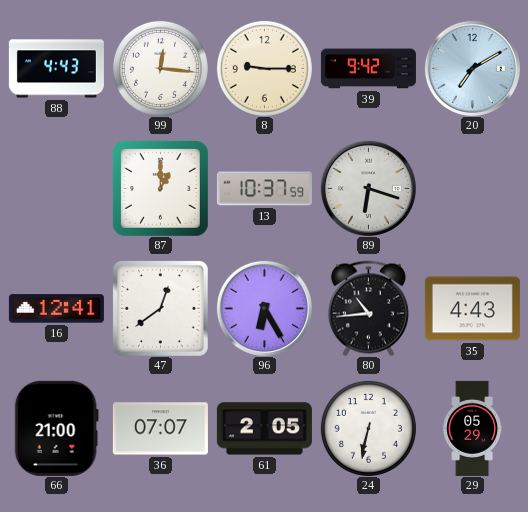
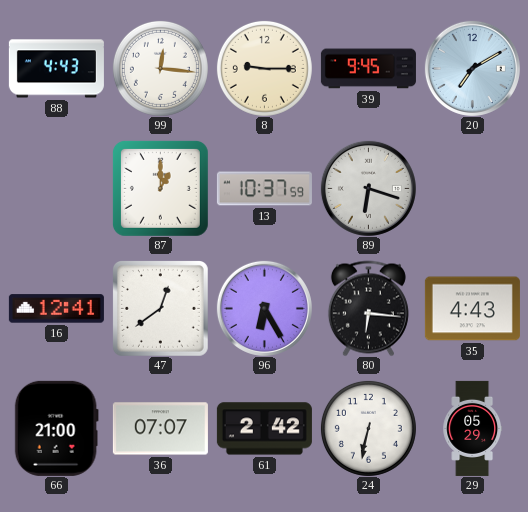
39: 9:42 -> 9:45
80: 10:44 -> 6:16
61: 2:05 -> 2:42
